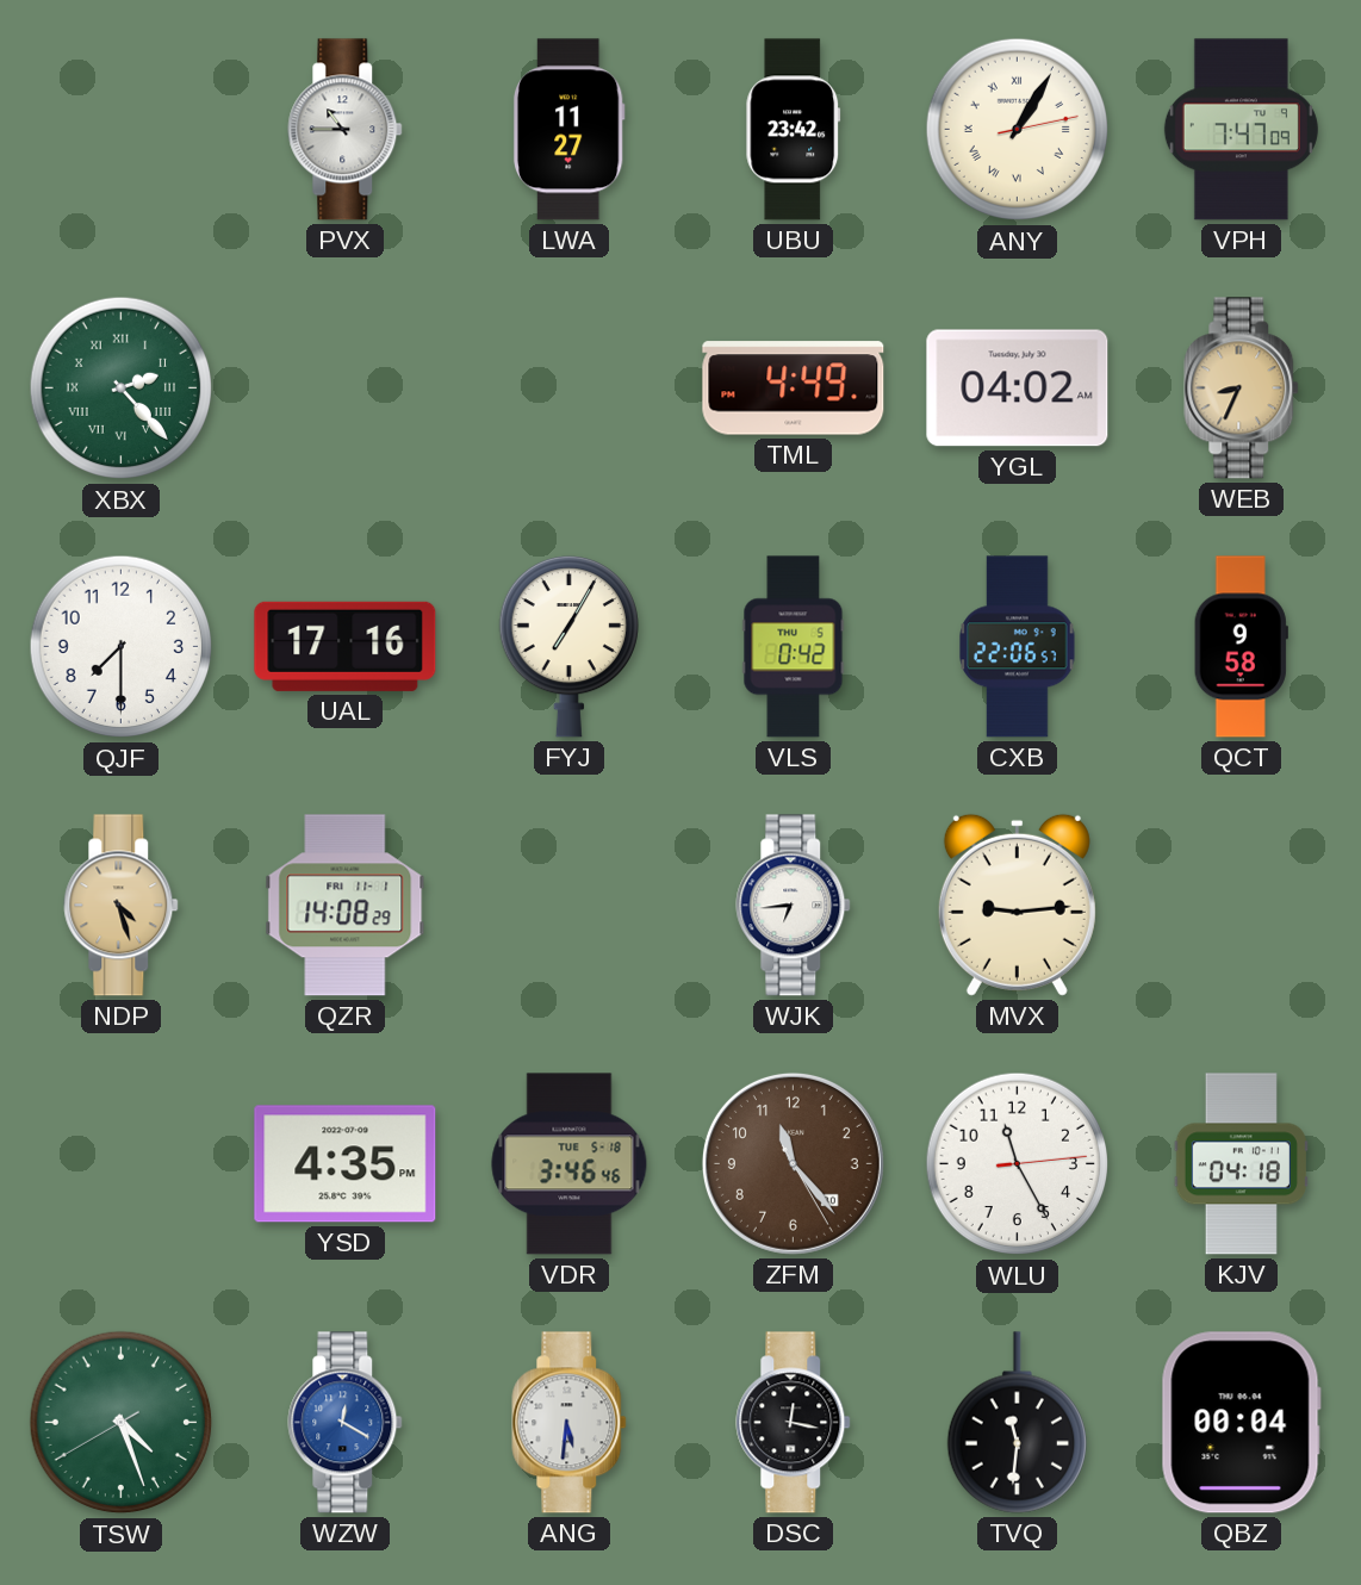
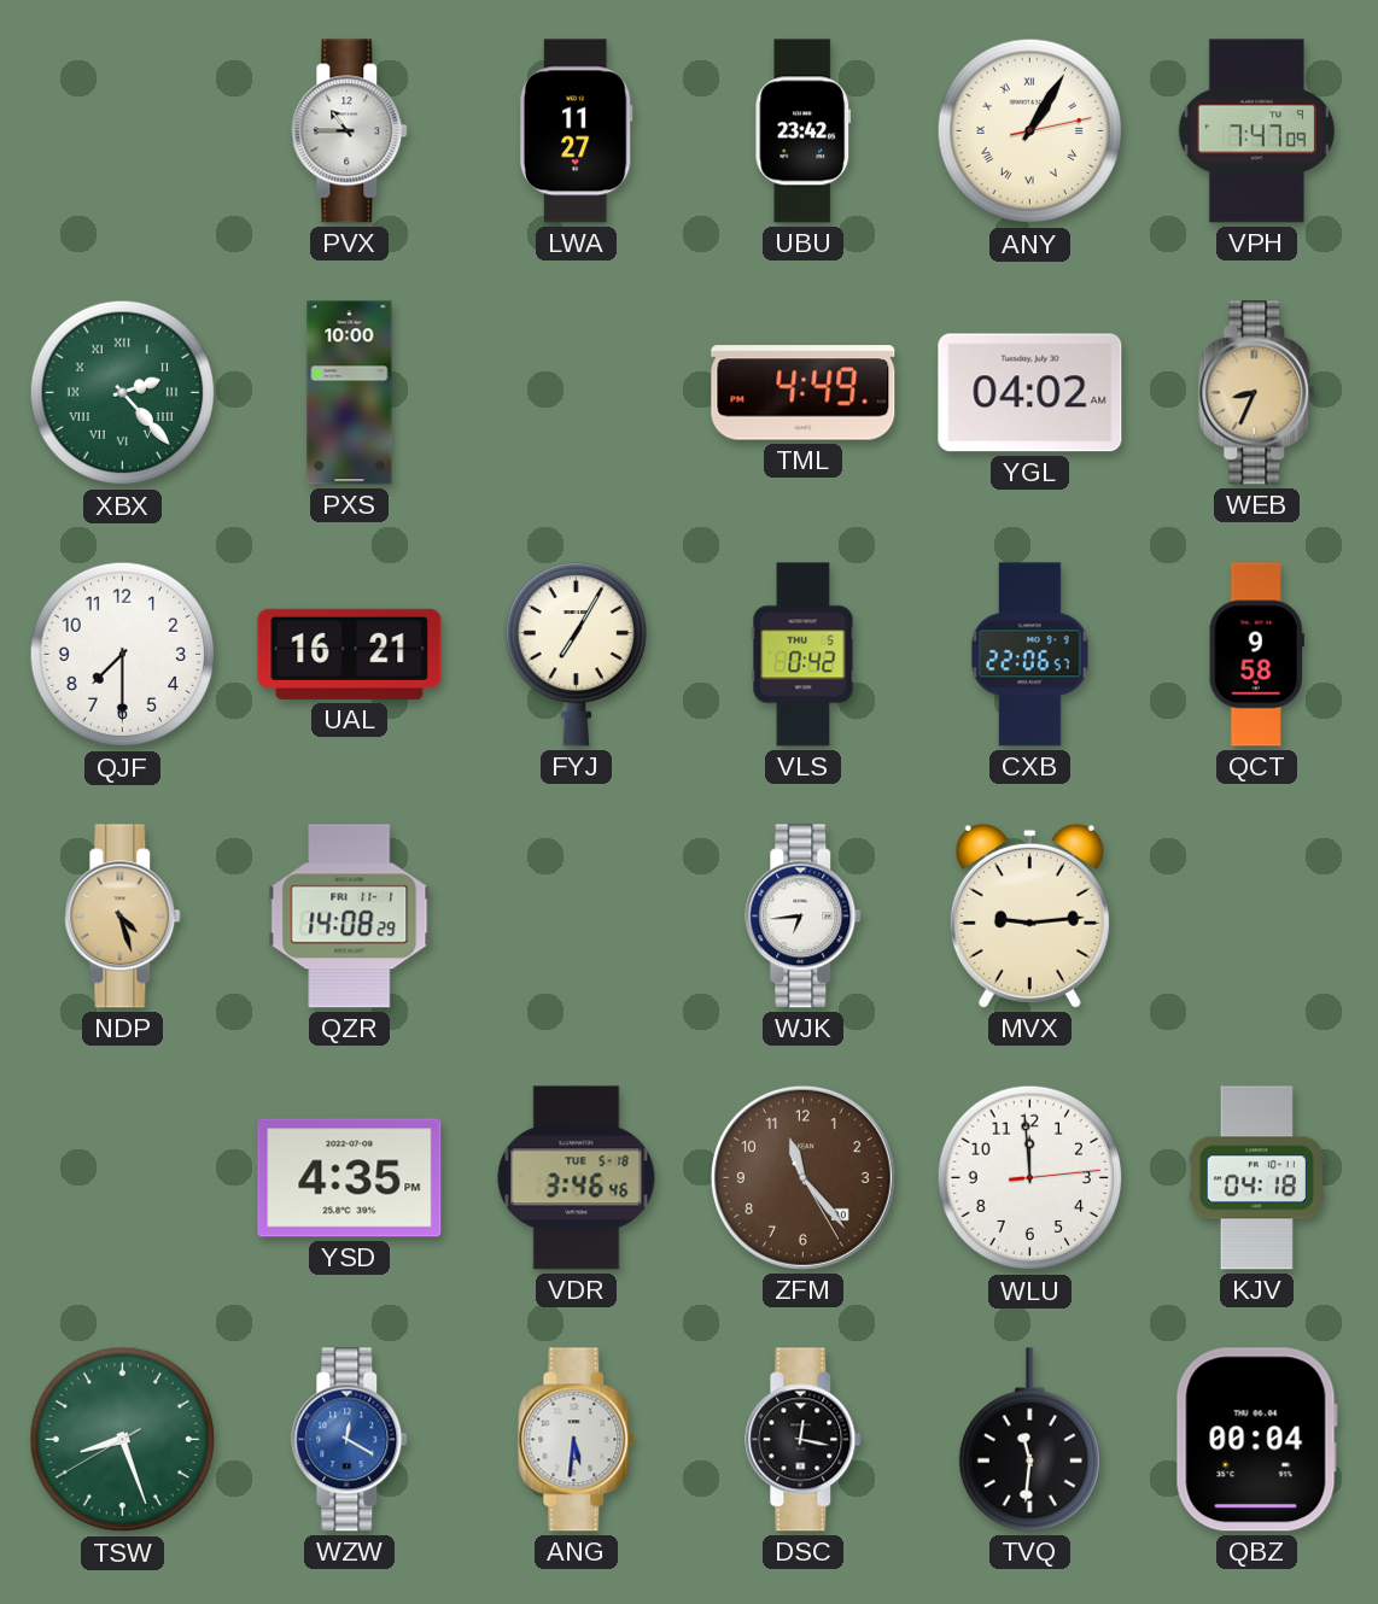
PXS: none -> 10:00
UAL: 17:16 -> 16:21
WLU: 11:25 -> 11:59
TSW: 4:26 -> 8:26
